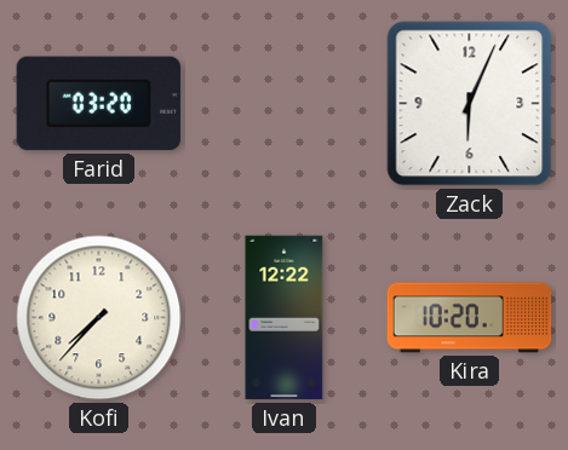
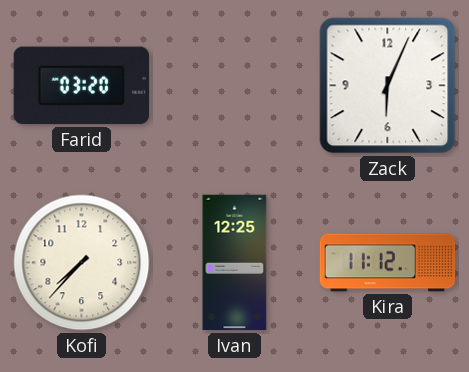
Ivan: 12:22 -> 12:25
Kira: 10:20 -> 11:12
